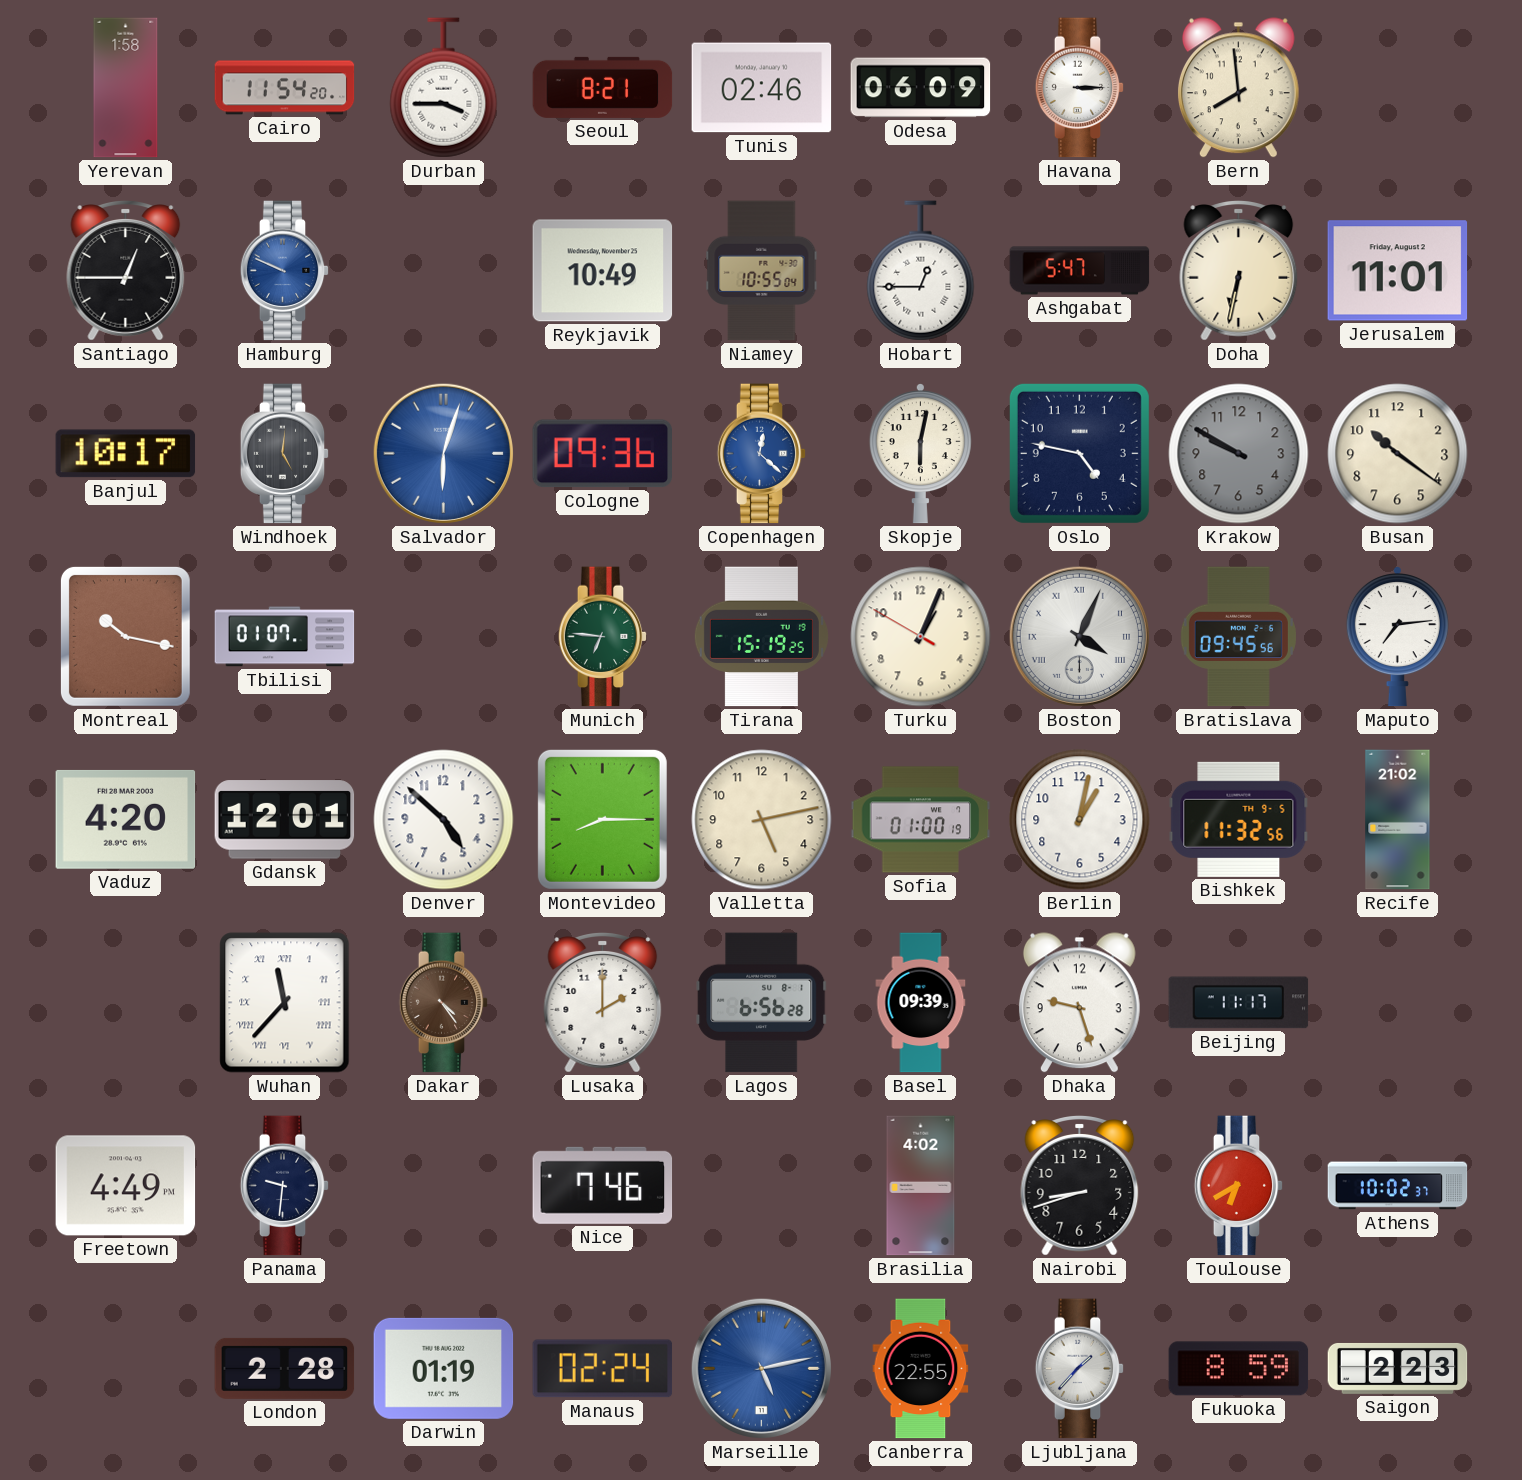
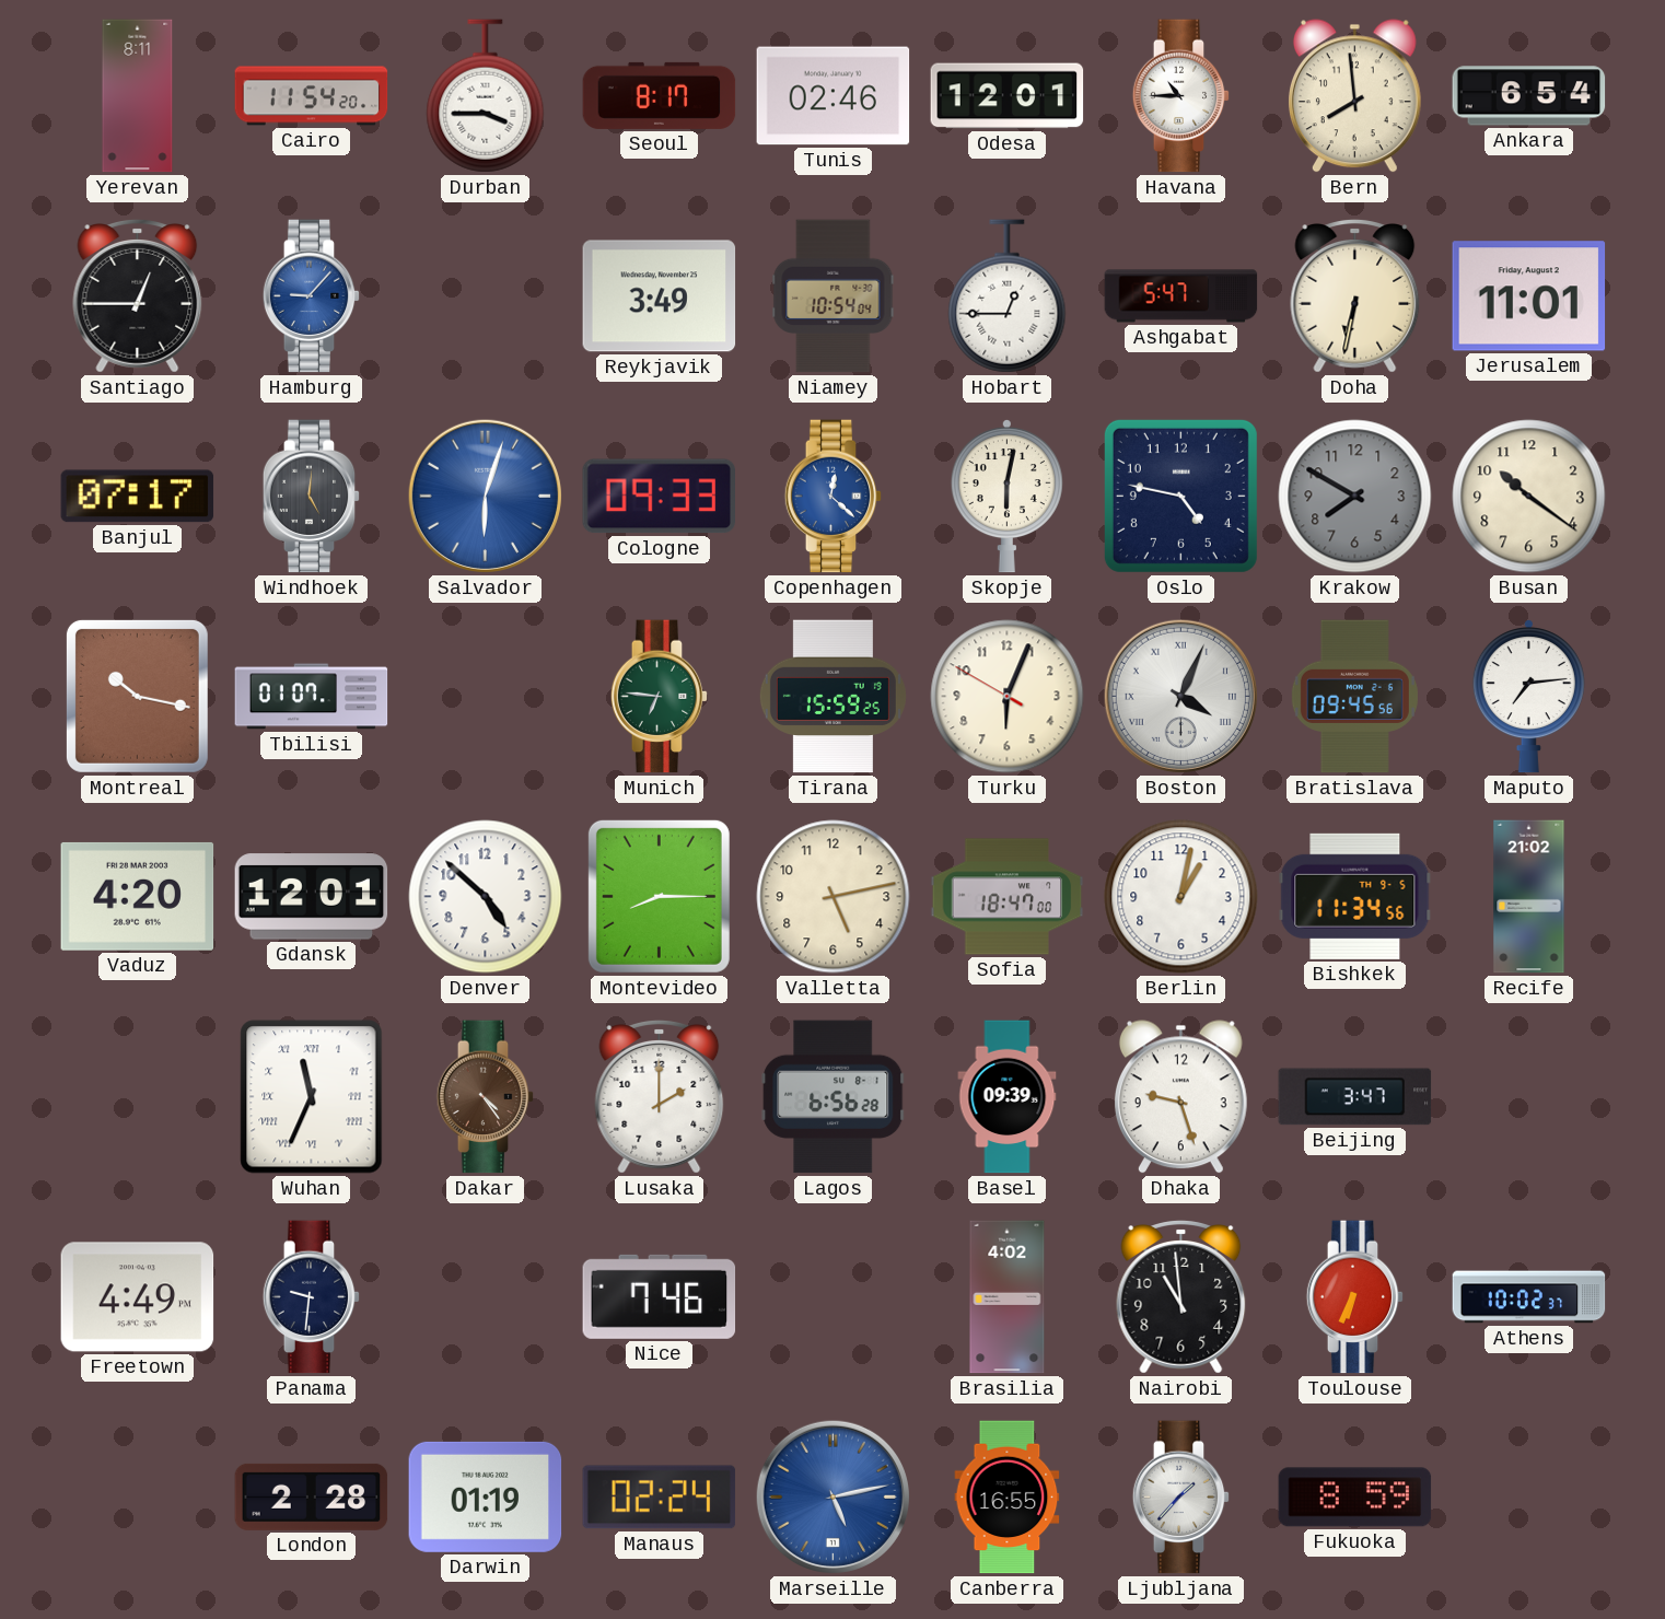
Yerevan: 1:58 -> 8:11
Seoul: 8:21 -> 8:17
Odesa: 06:09 -> 12:01
Havana: 3:15 -> 10:45
Ankara: none -> 6:54
Hamburg: 9:49 -> 9:07
Reykjavik: 10:49 -> 3:49
Niamey: 10:55 -> 10:54
Banjul: 10:17 -> 07:17
Cologne: 09:36 -> 09:33
Krakow: 9:50 -> 7:50
Tirana: 15:19 -> 15:59
Turku: 1:03 -> 6:03
Sofia: 01:00 -> 18:47
Bishkek: 11:32 -> 11:34
Wuhan: 11:37 -> 11:34
Beijing: 11:17 -> 3:47
Nairobi: 8:42 -> 10:59
Toulouse: 6:40 -> 6:34
Canberra: 22:55 -> 16:55
Saigon: 2:23 -> none
